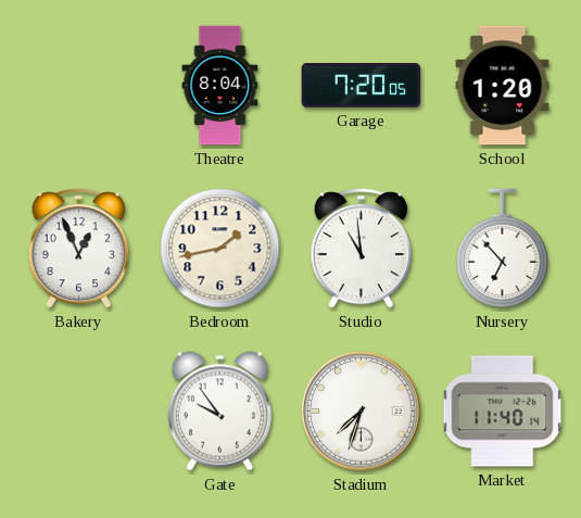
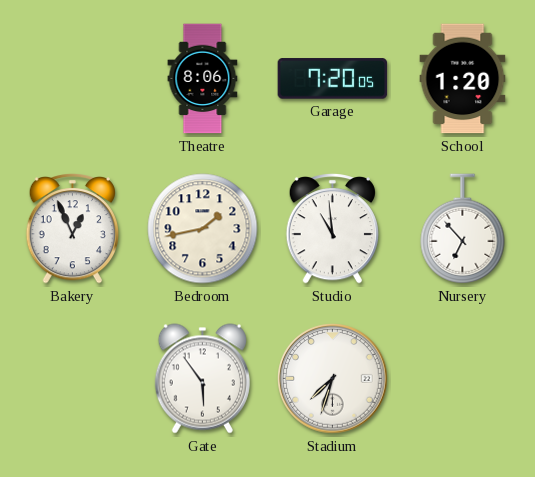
Theatre: 8:04 -> 8:06
Gate: 9:54 -> 5:54
Market: 11:40 -> none
